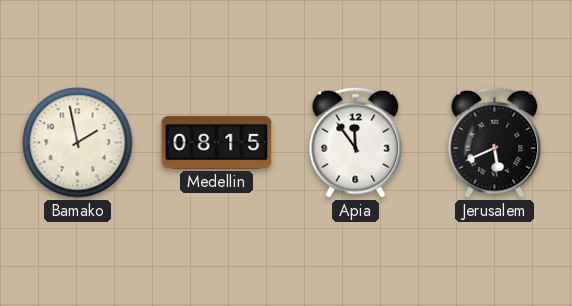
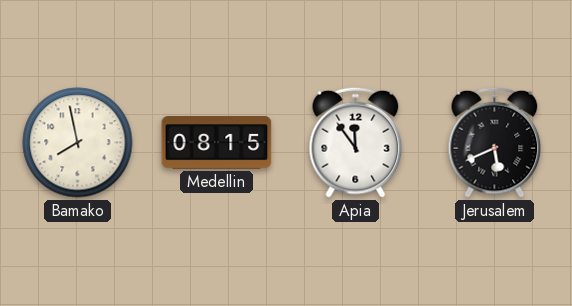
Bamako: 1:58 -> 7:58
